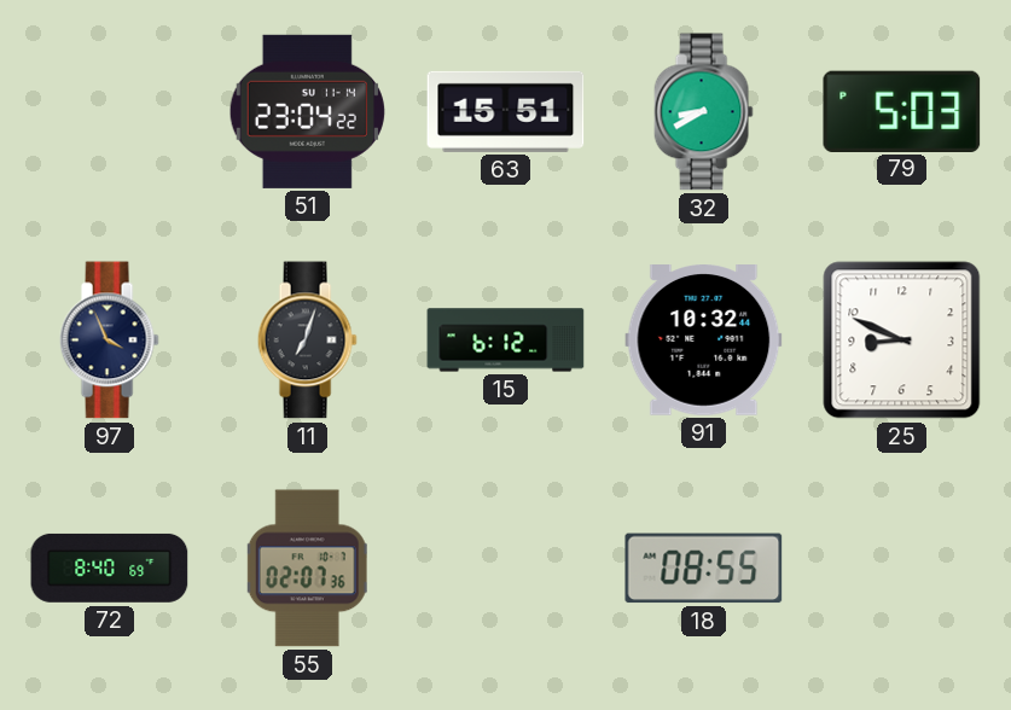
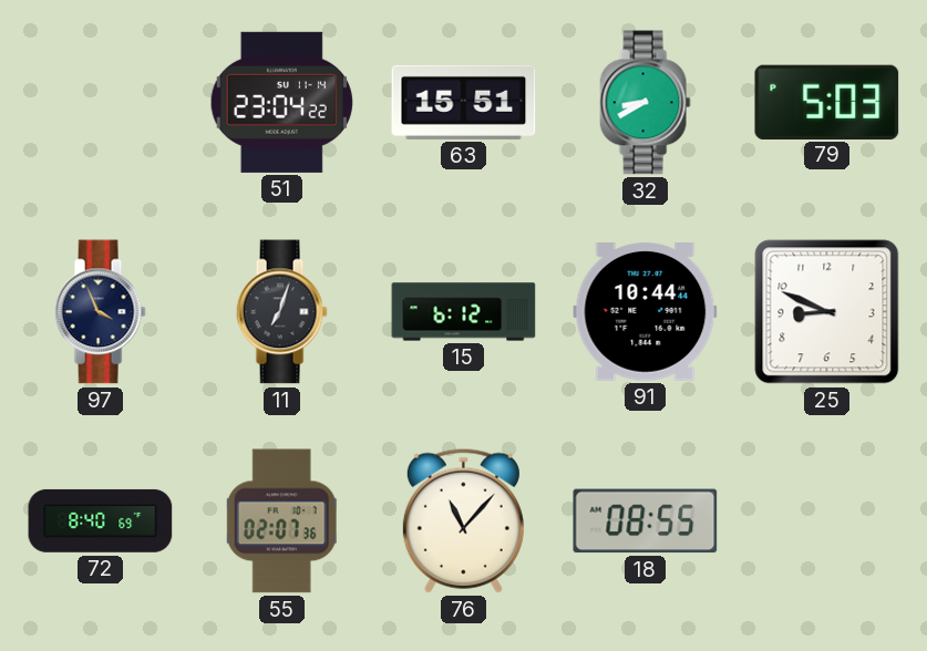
91: 10:32 -> 10:44
76: none -> 11:07
